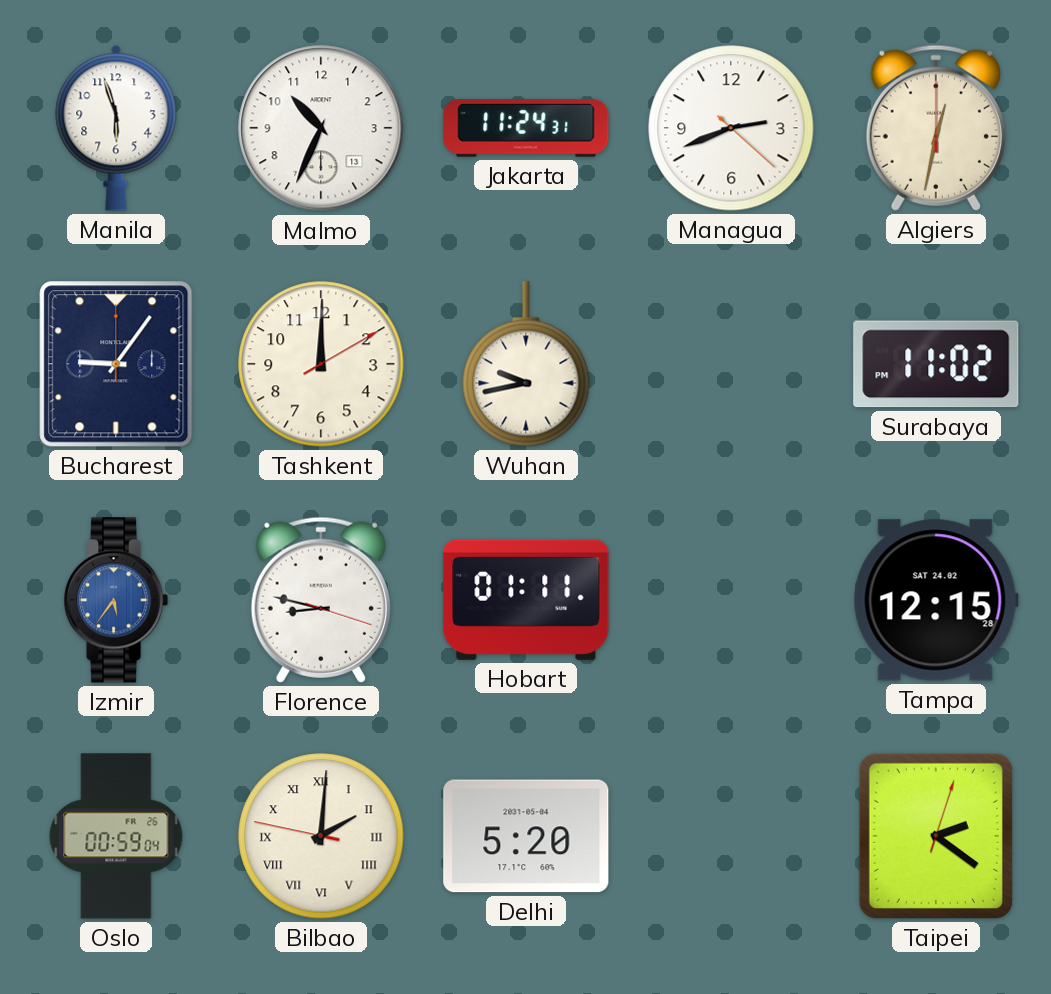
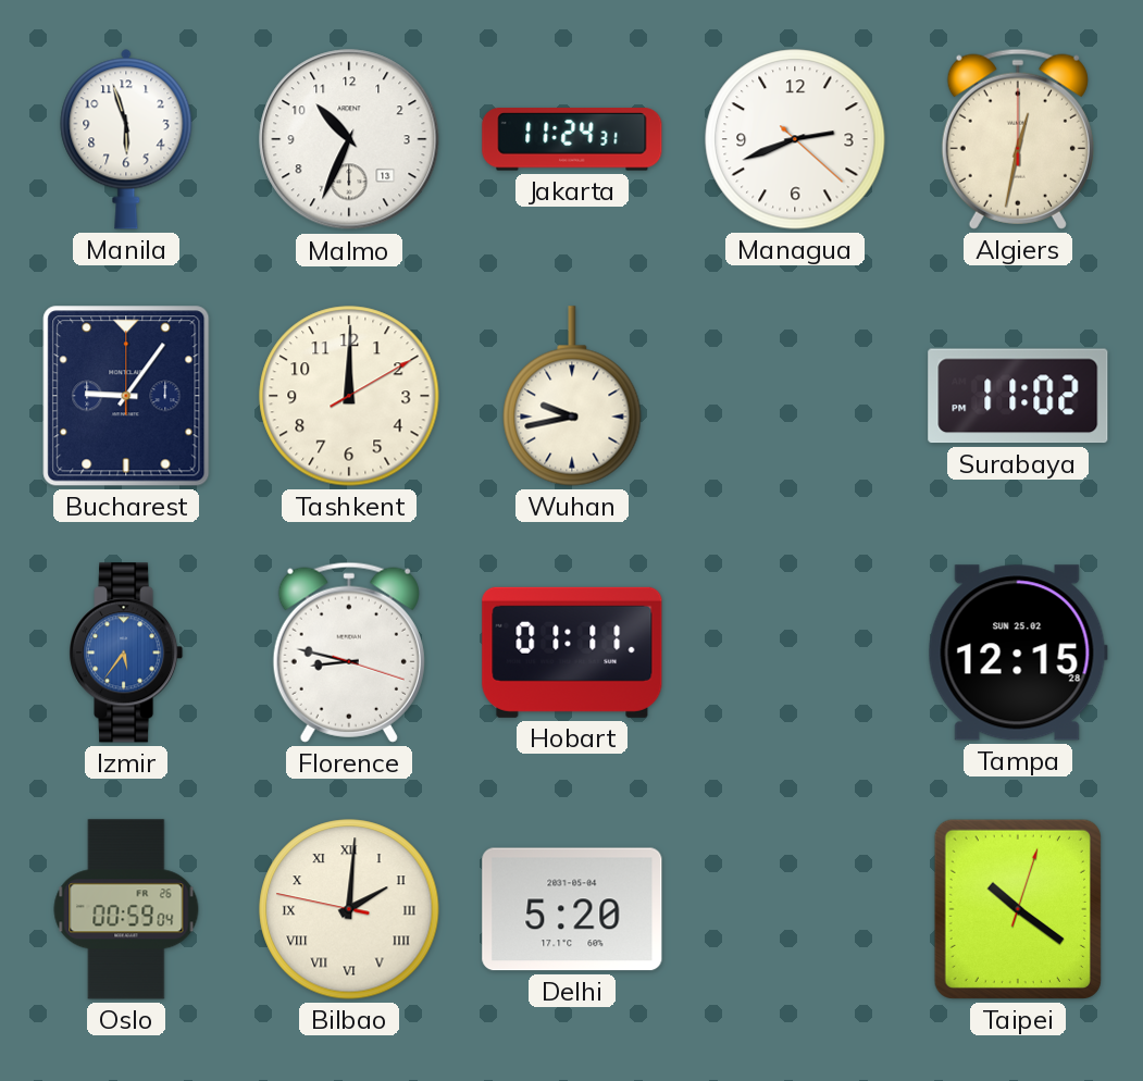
Tampa date: SAT 24.02 -> SUN 25.02
Taipei: 2:21 -> 10:21
